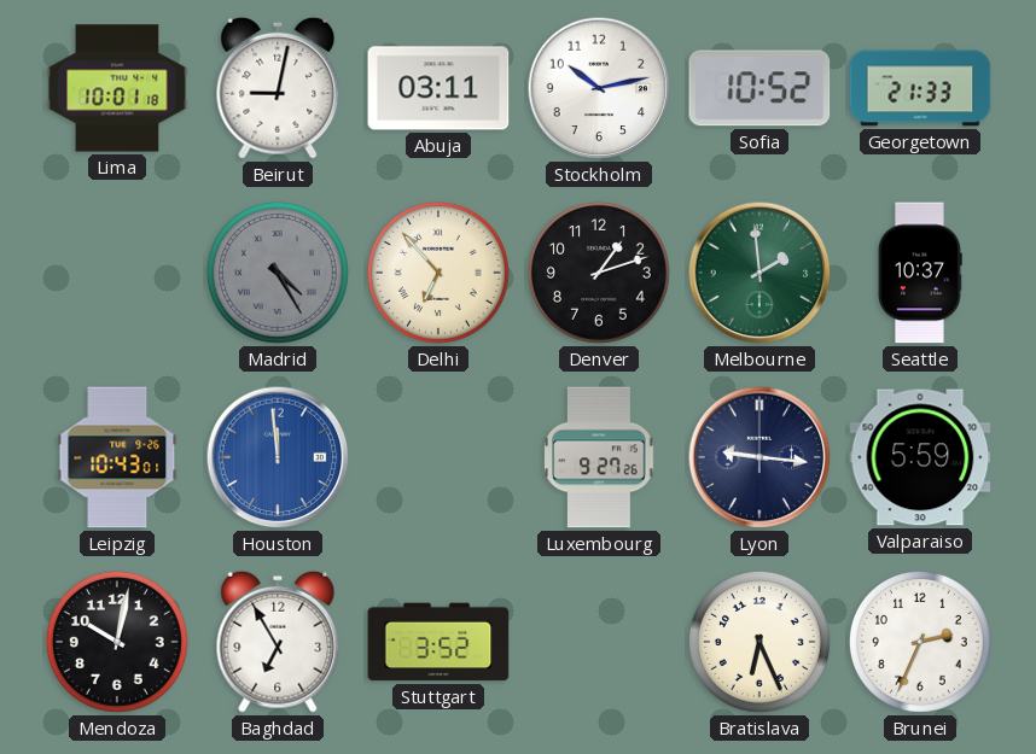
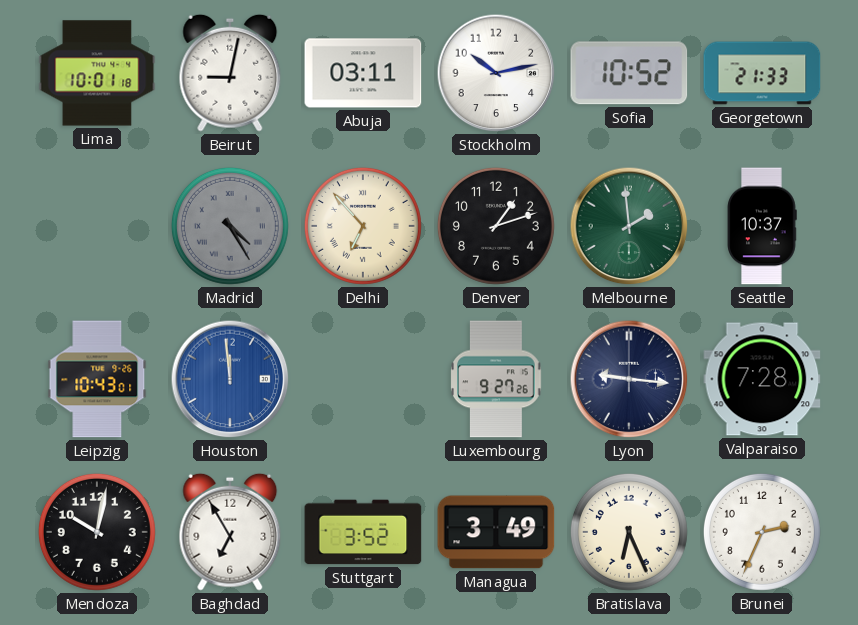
Valparaiso: 5:59 -> 7:28
Managua: none -> 3:49
